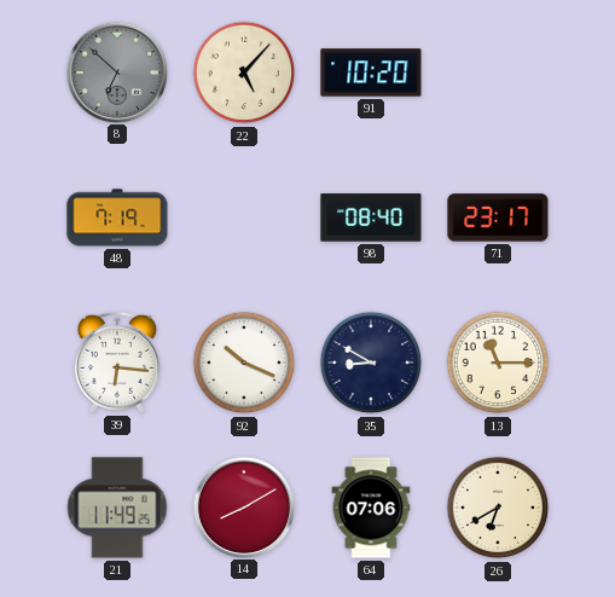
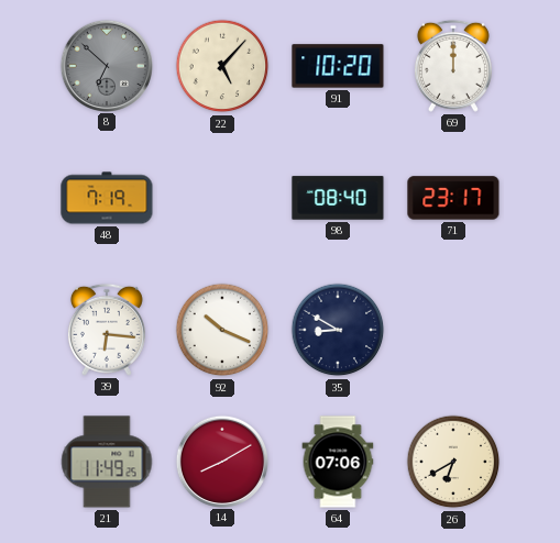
69: none -> 12:00
13: 11:15 -> none
